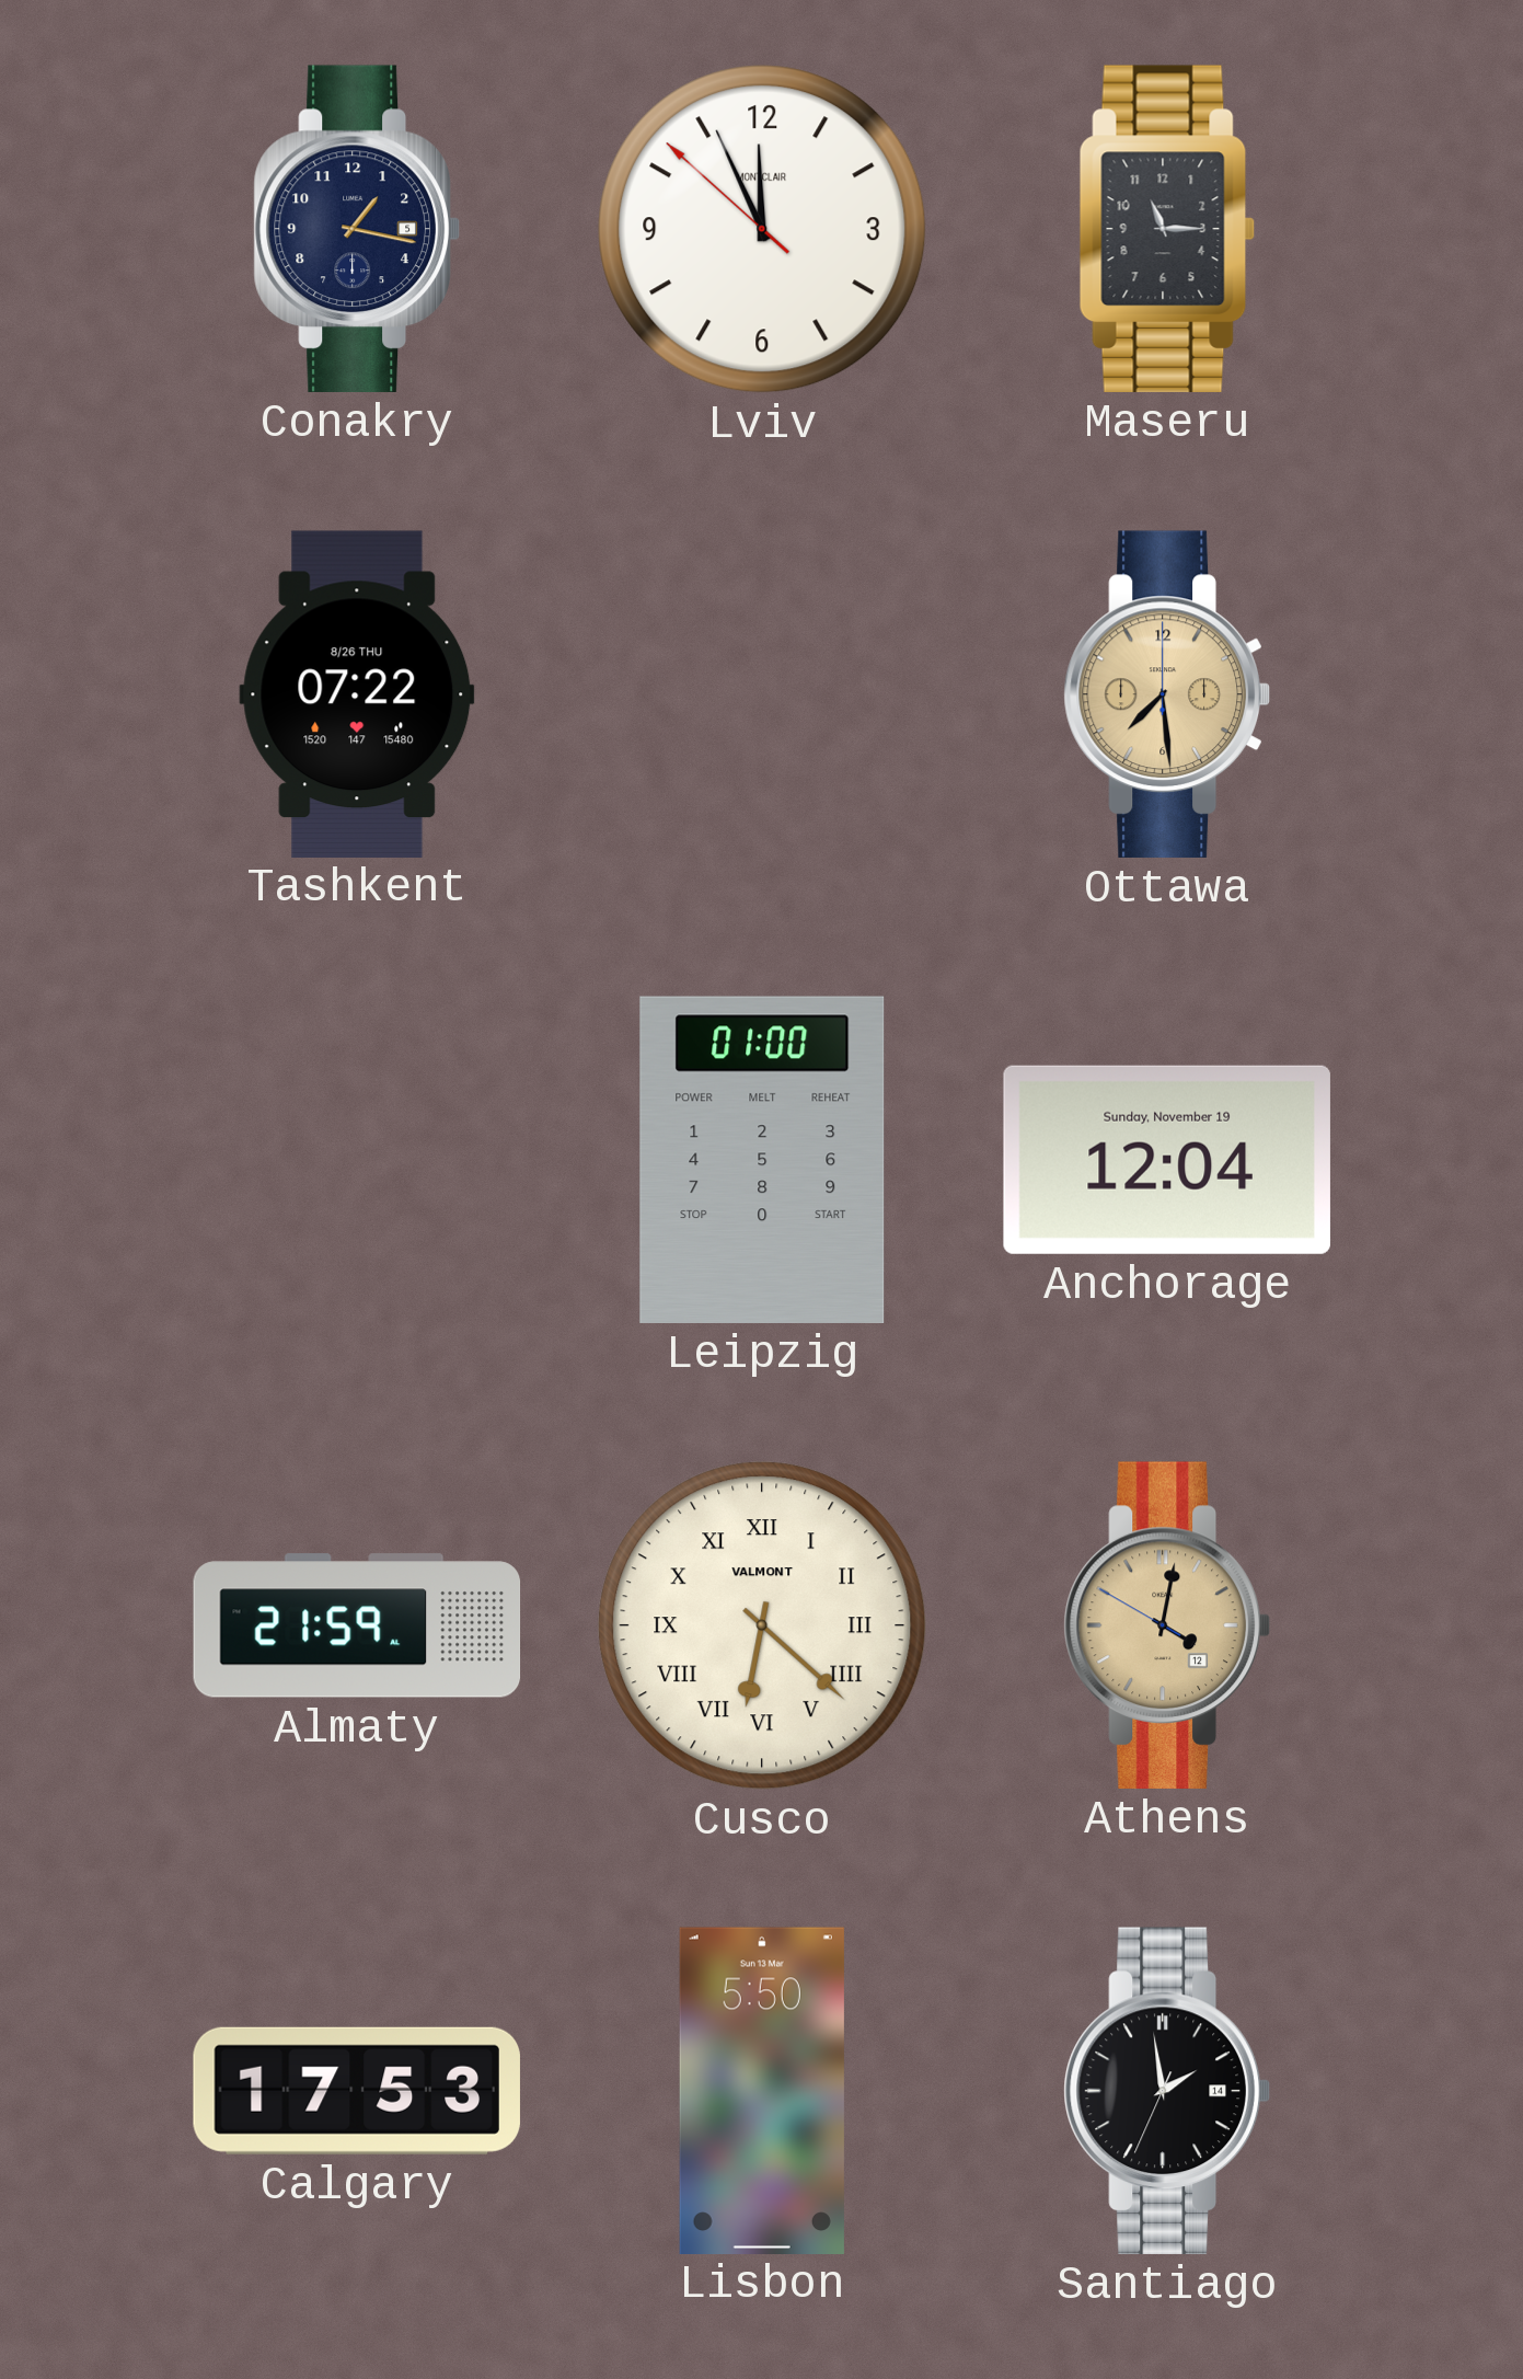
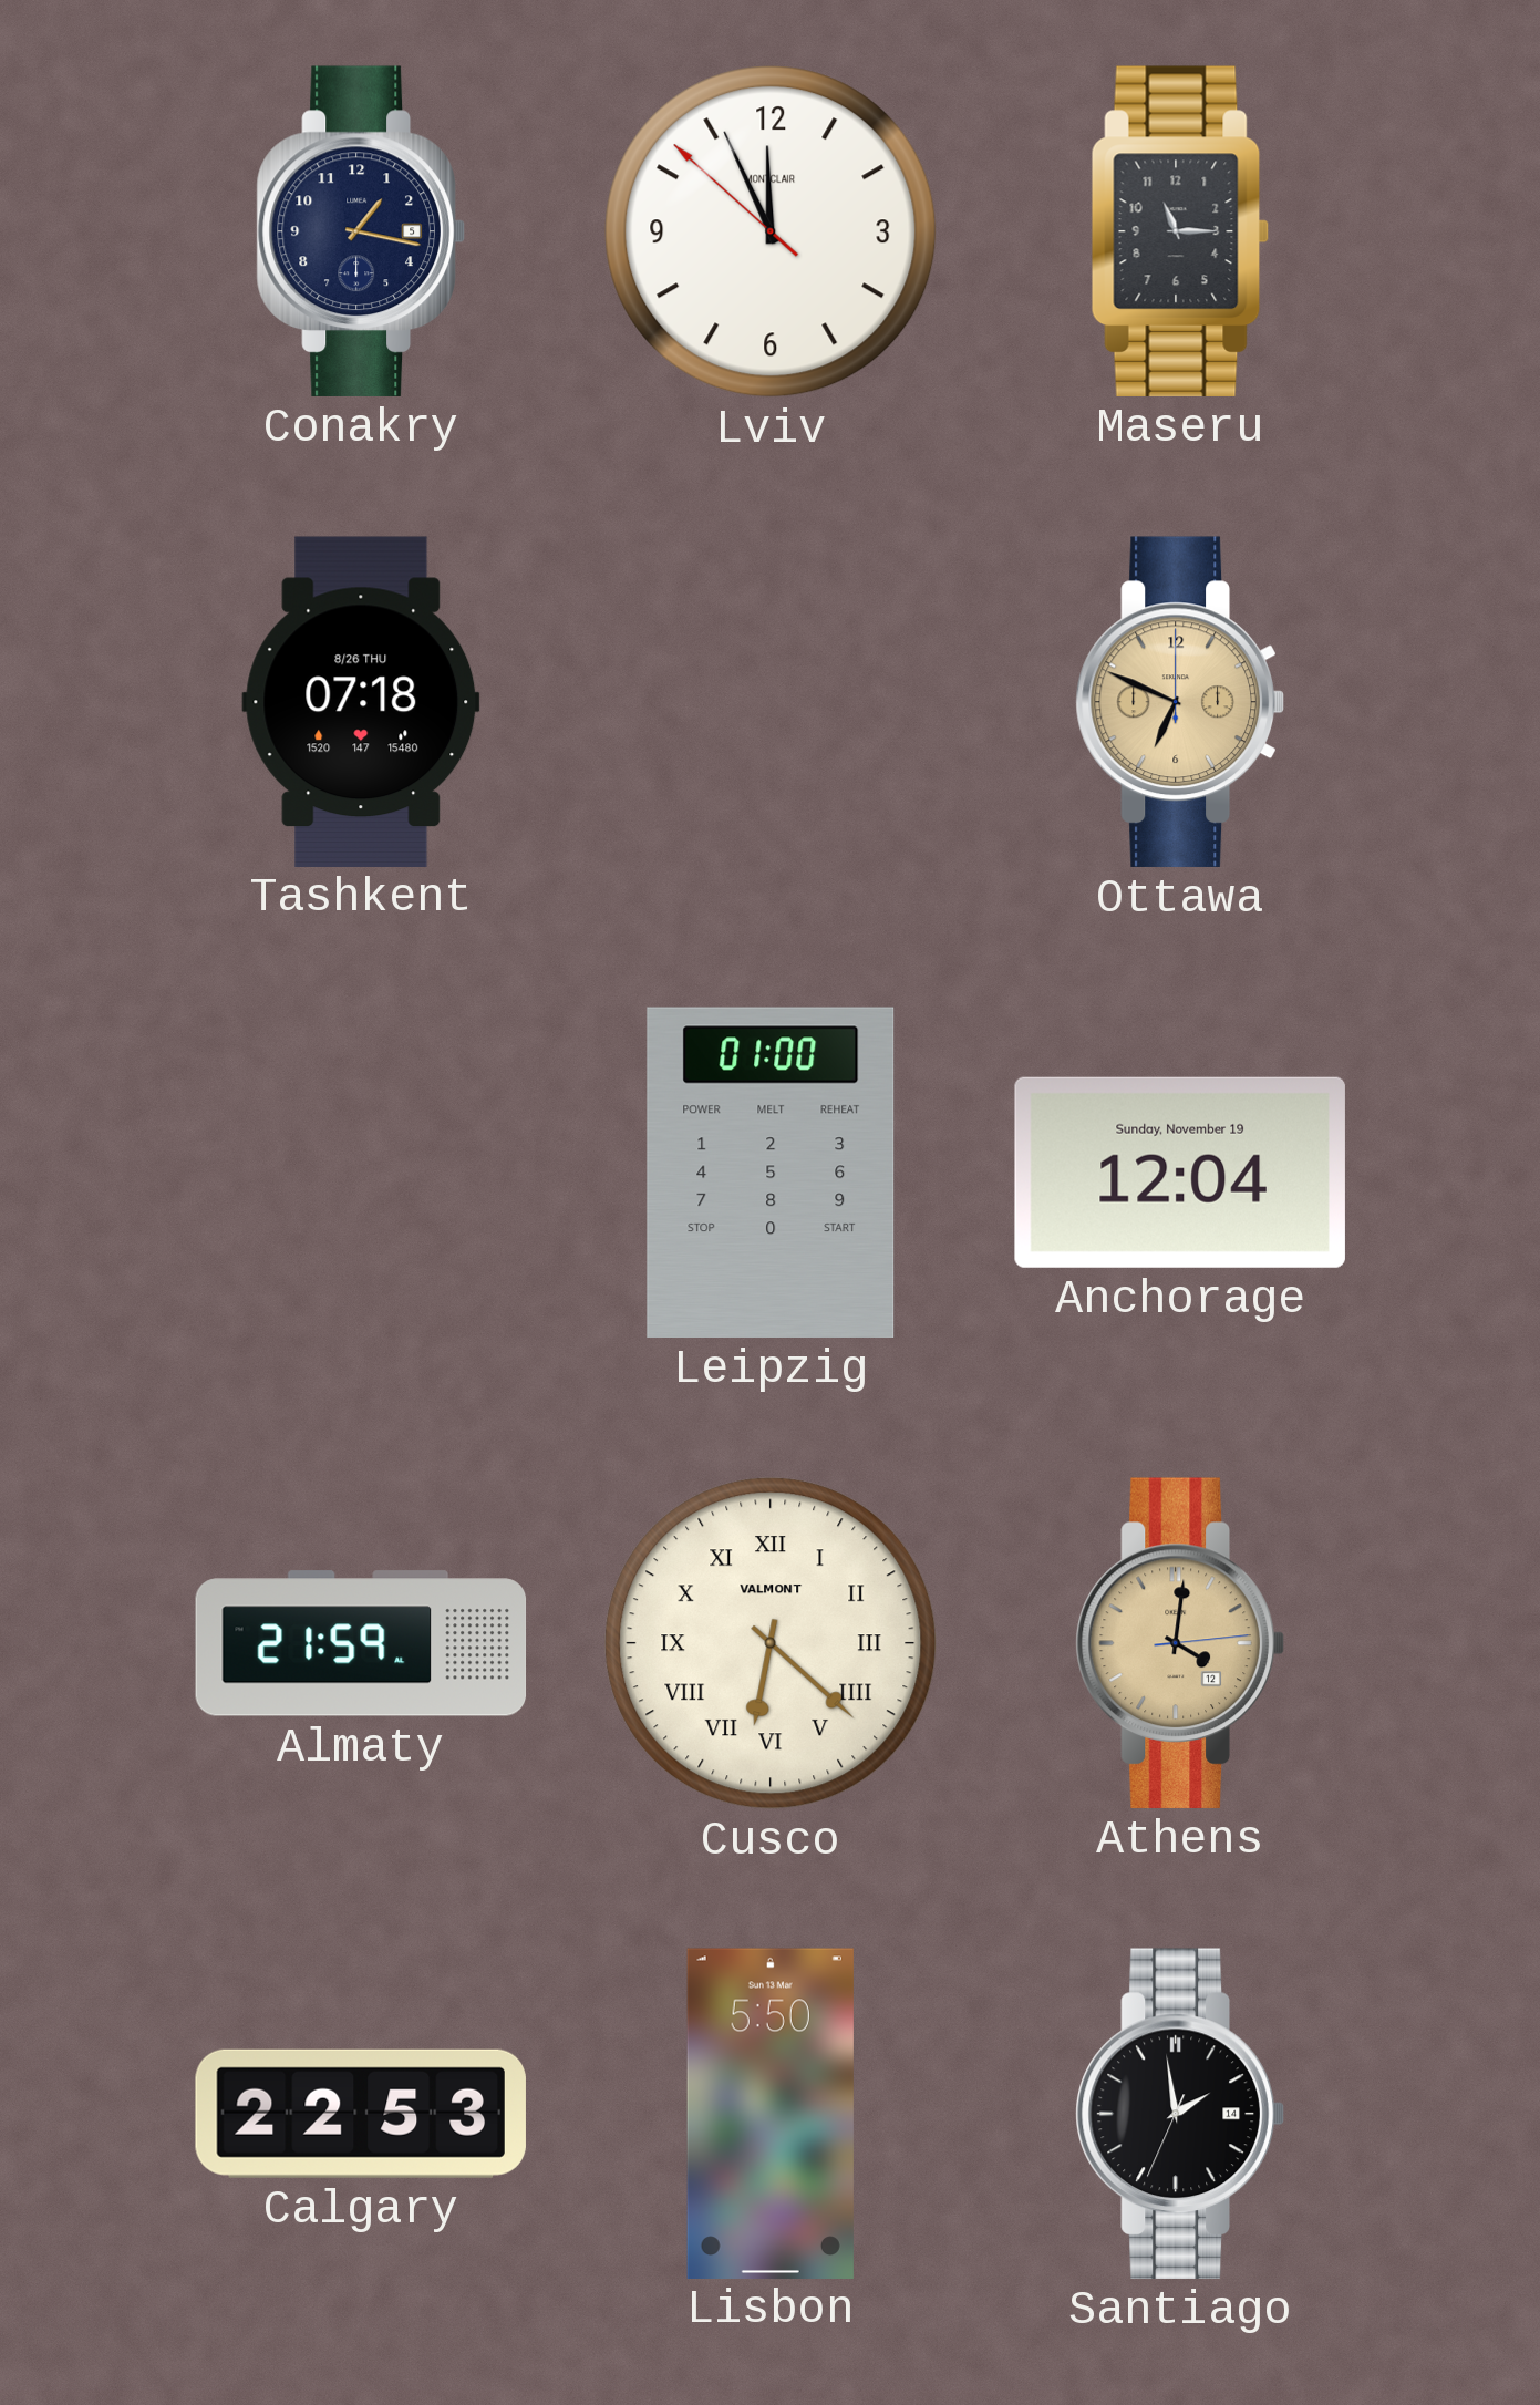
Tashkent: 07:22 -> 07:18
Ottawa: 7:29 -> 6:49
Athens: 4:01:50 -> 4:01:14
Calgary: 17:53 -> 22:53
